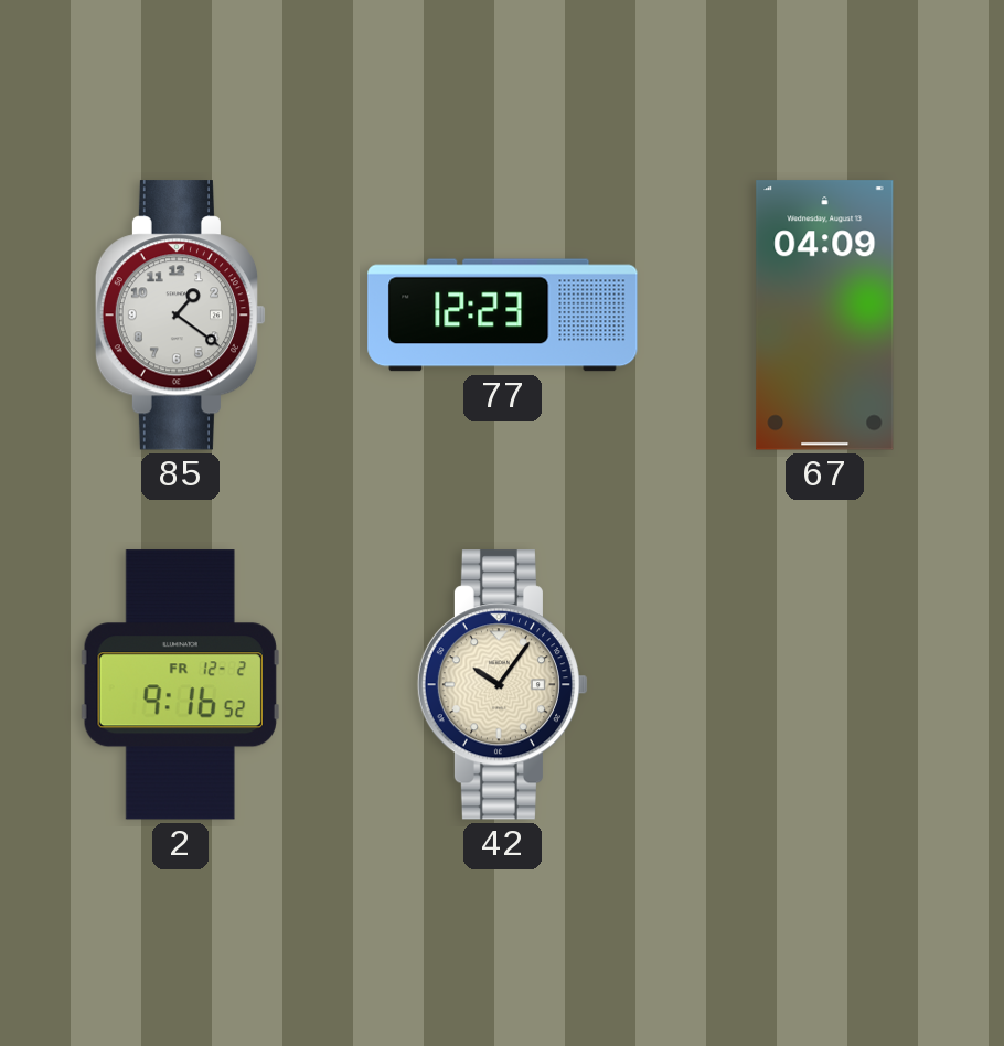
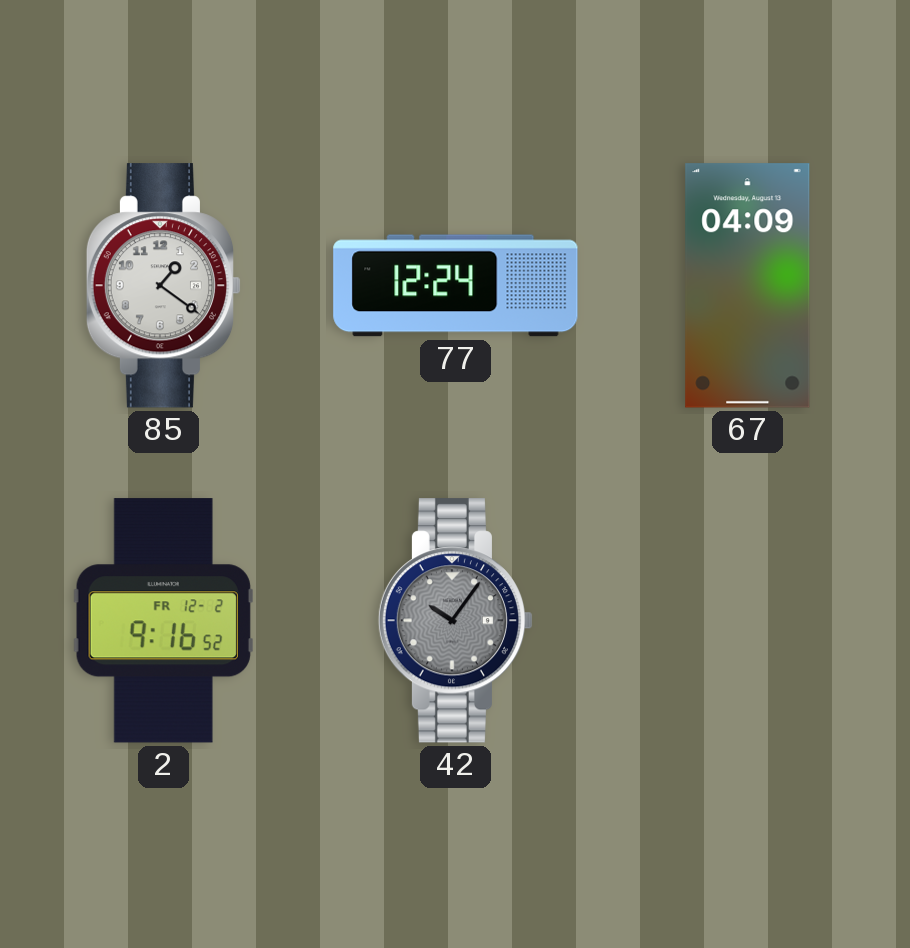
77: 12:23 -> 12:24
42 dial: cream -> grey
